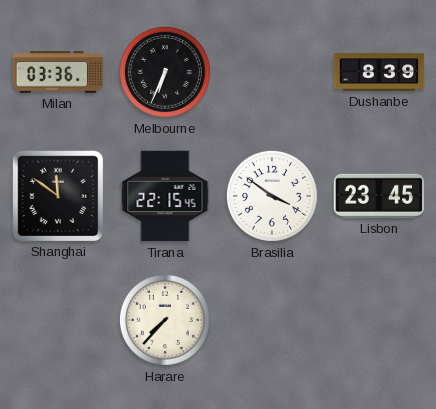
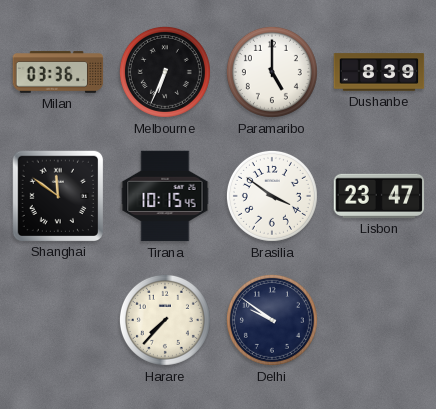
Paramaribo: none -> 5:00
Tirana: 22:15 -> 10:15
Lisbon: 23:45 -> 23:47
Delhi: none -> 9:51
